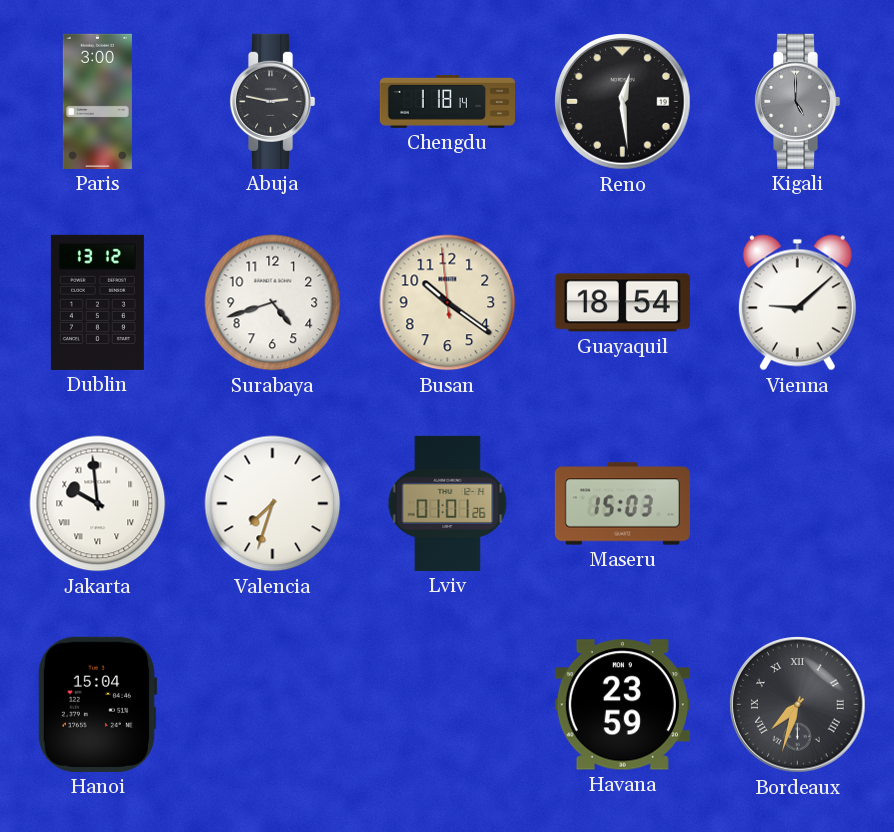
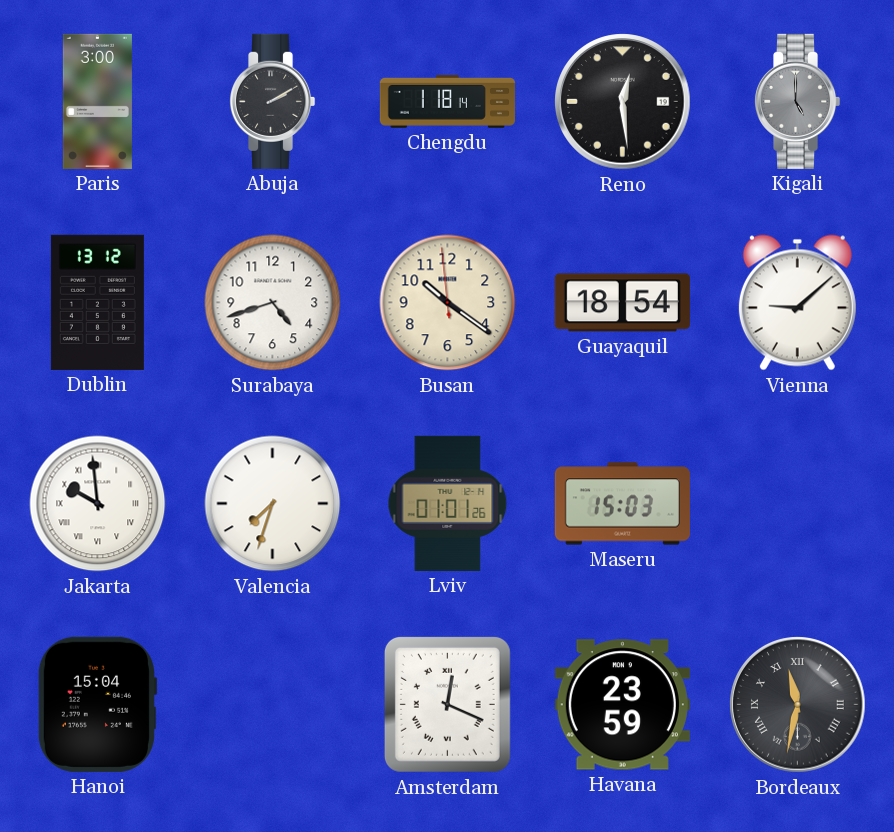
Abuja: 2:47 -> 2:10
Amsterdam: none -> 12:19
Bordeaux: 7:33 -> 11:32
